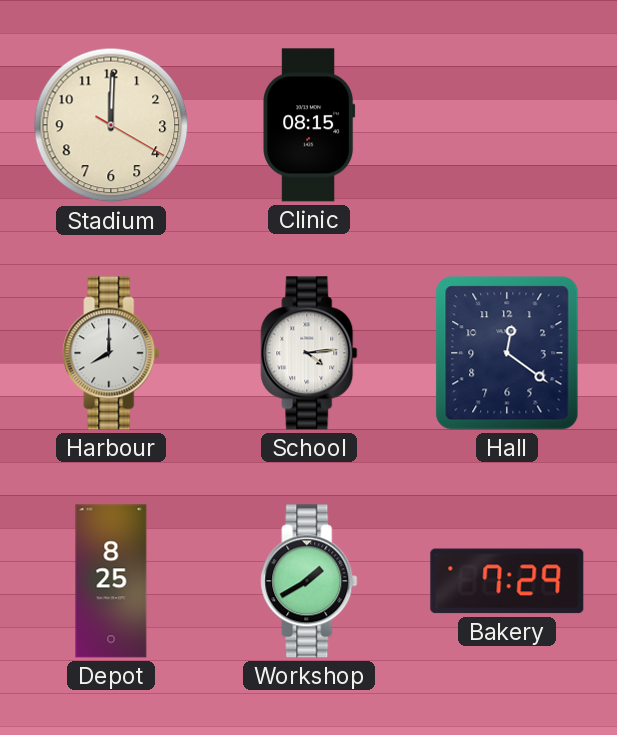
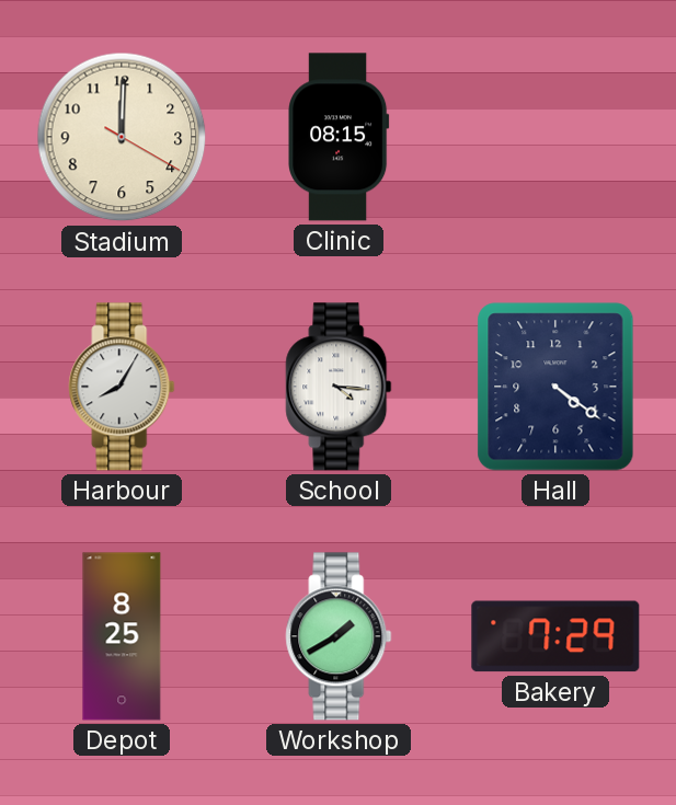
Harbour: 8:00 -> 8:05
School: 4:14 -> 4:16
Hall: 12:21 -> 4:21
